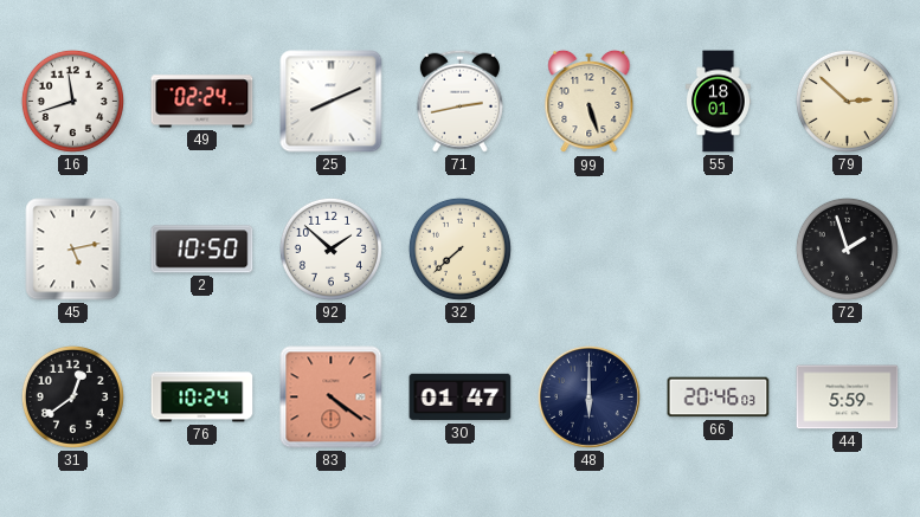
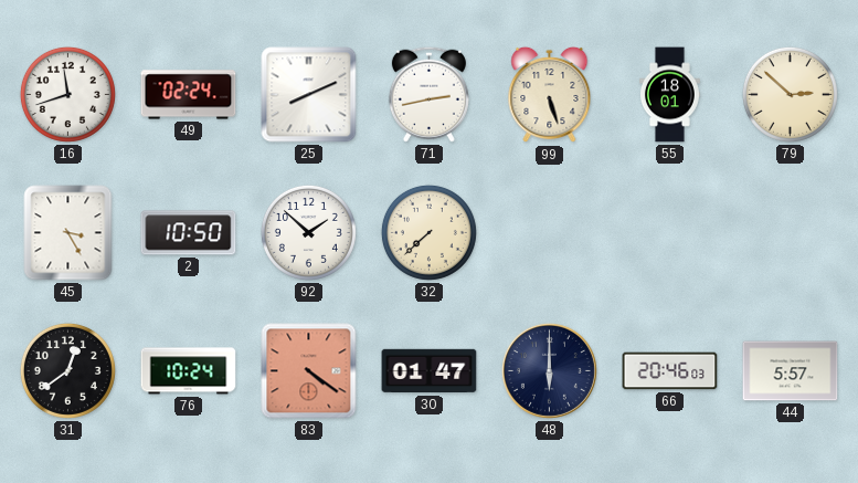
45: 5:13 -> 3:25
72: 1:57 -> none
44: 5:59 -> 5:57
